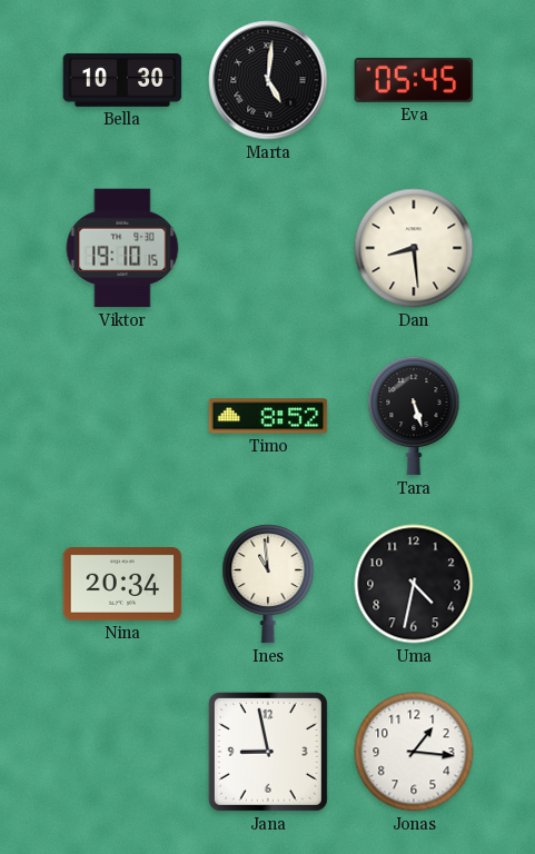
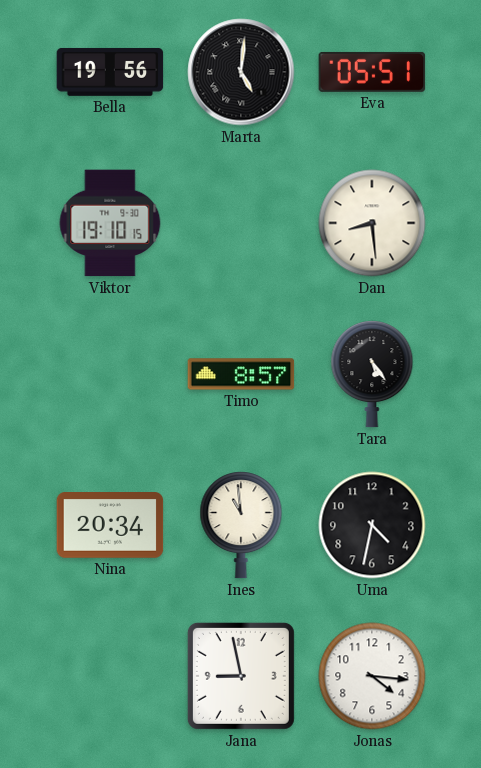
Bella: 10:30 -> 19:56
Eva: 05:45 -> 05:51
Timo: 8:52 -> 8:57
Tara: 5:27 -> 5:24
Jonas: 1:16 -> 4:16
